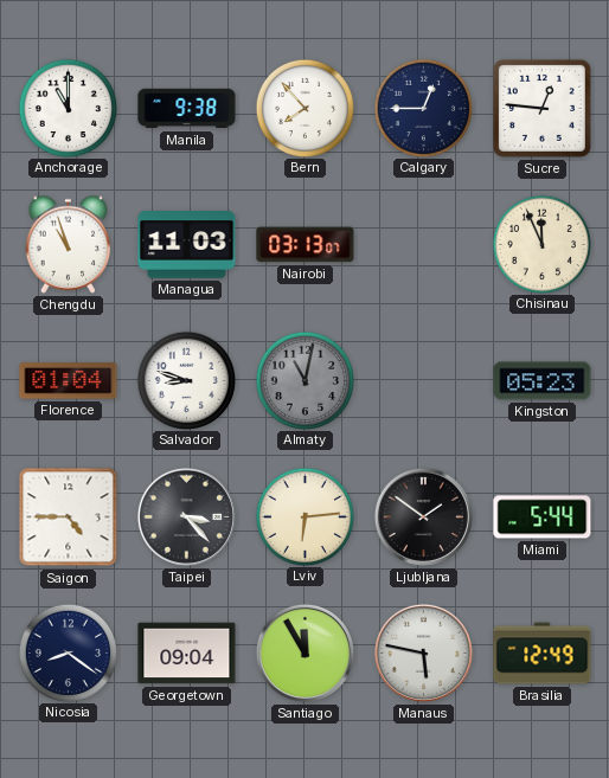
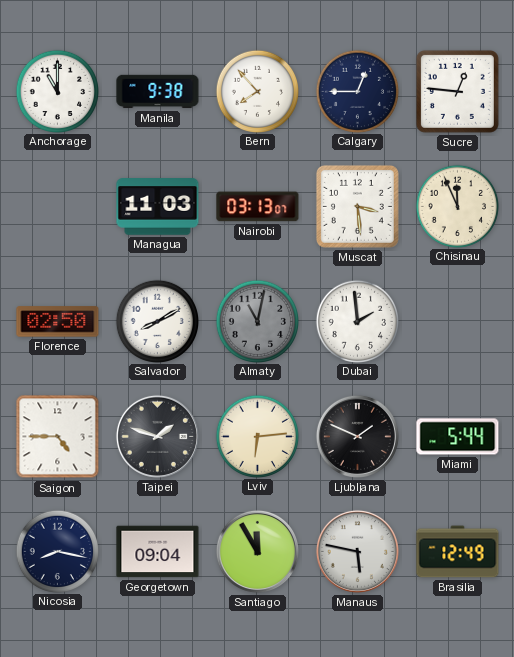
Chengdu: 10:57 -> none
Muscat: none -> 3:29
Florence: 01:04 -> 02:50
Salvador: 8:48 -> 8:10
Dubai: none -> 1:59
Kingston: 05:23 -> none
Taipei: 3:23 -> 1:48
Ljubljana: 1:51 -> 1:49
Nicosia: 8:21 -> 8:17
